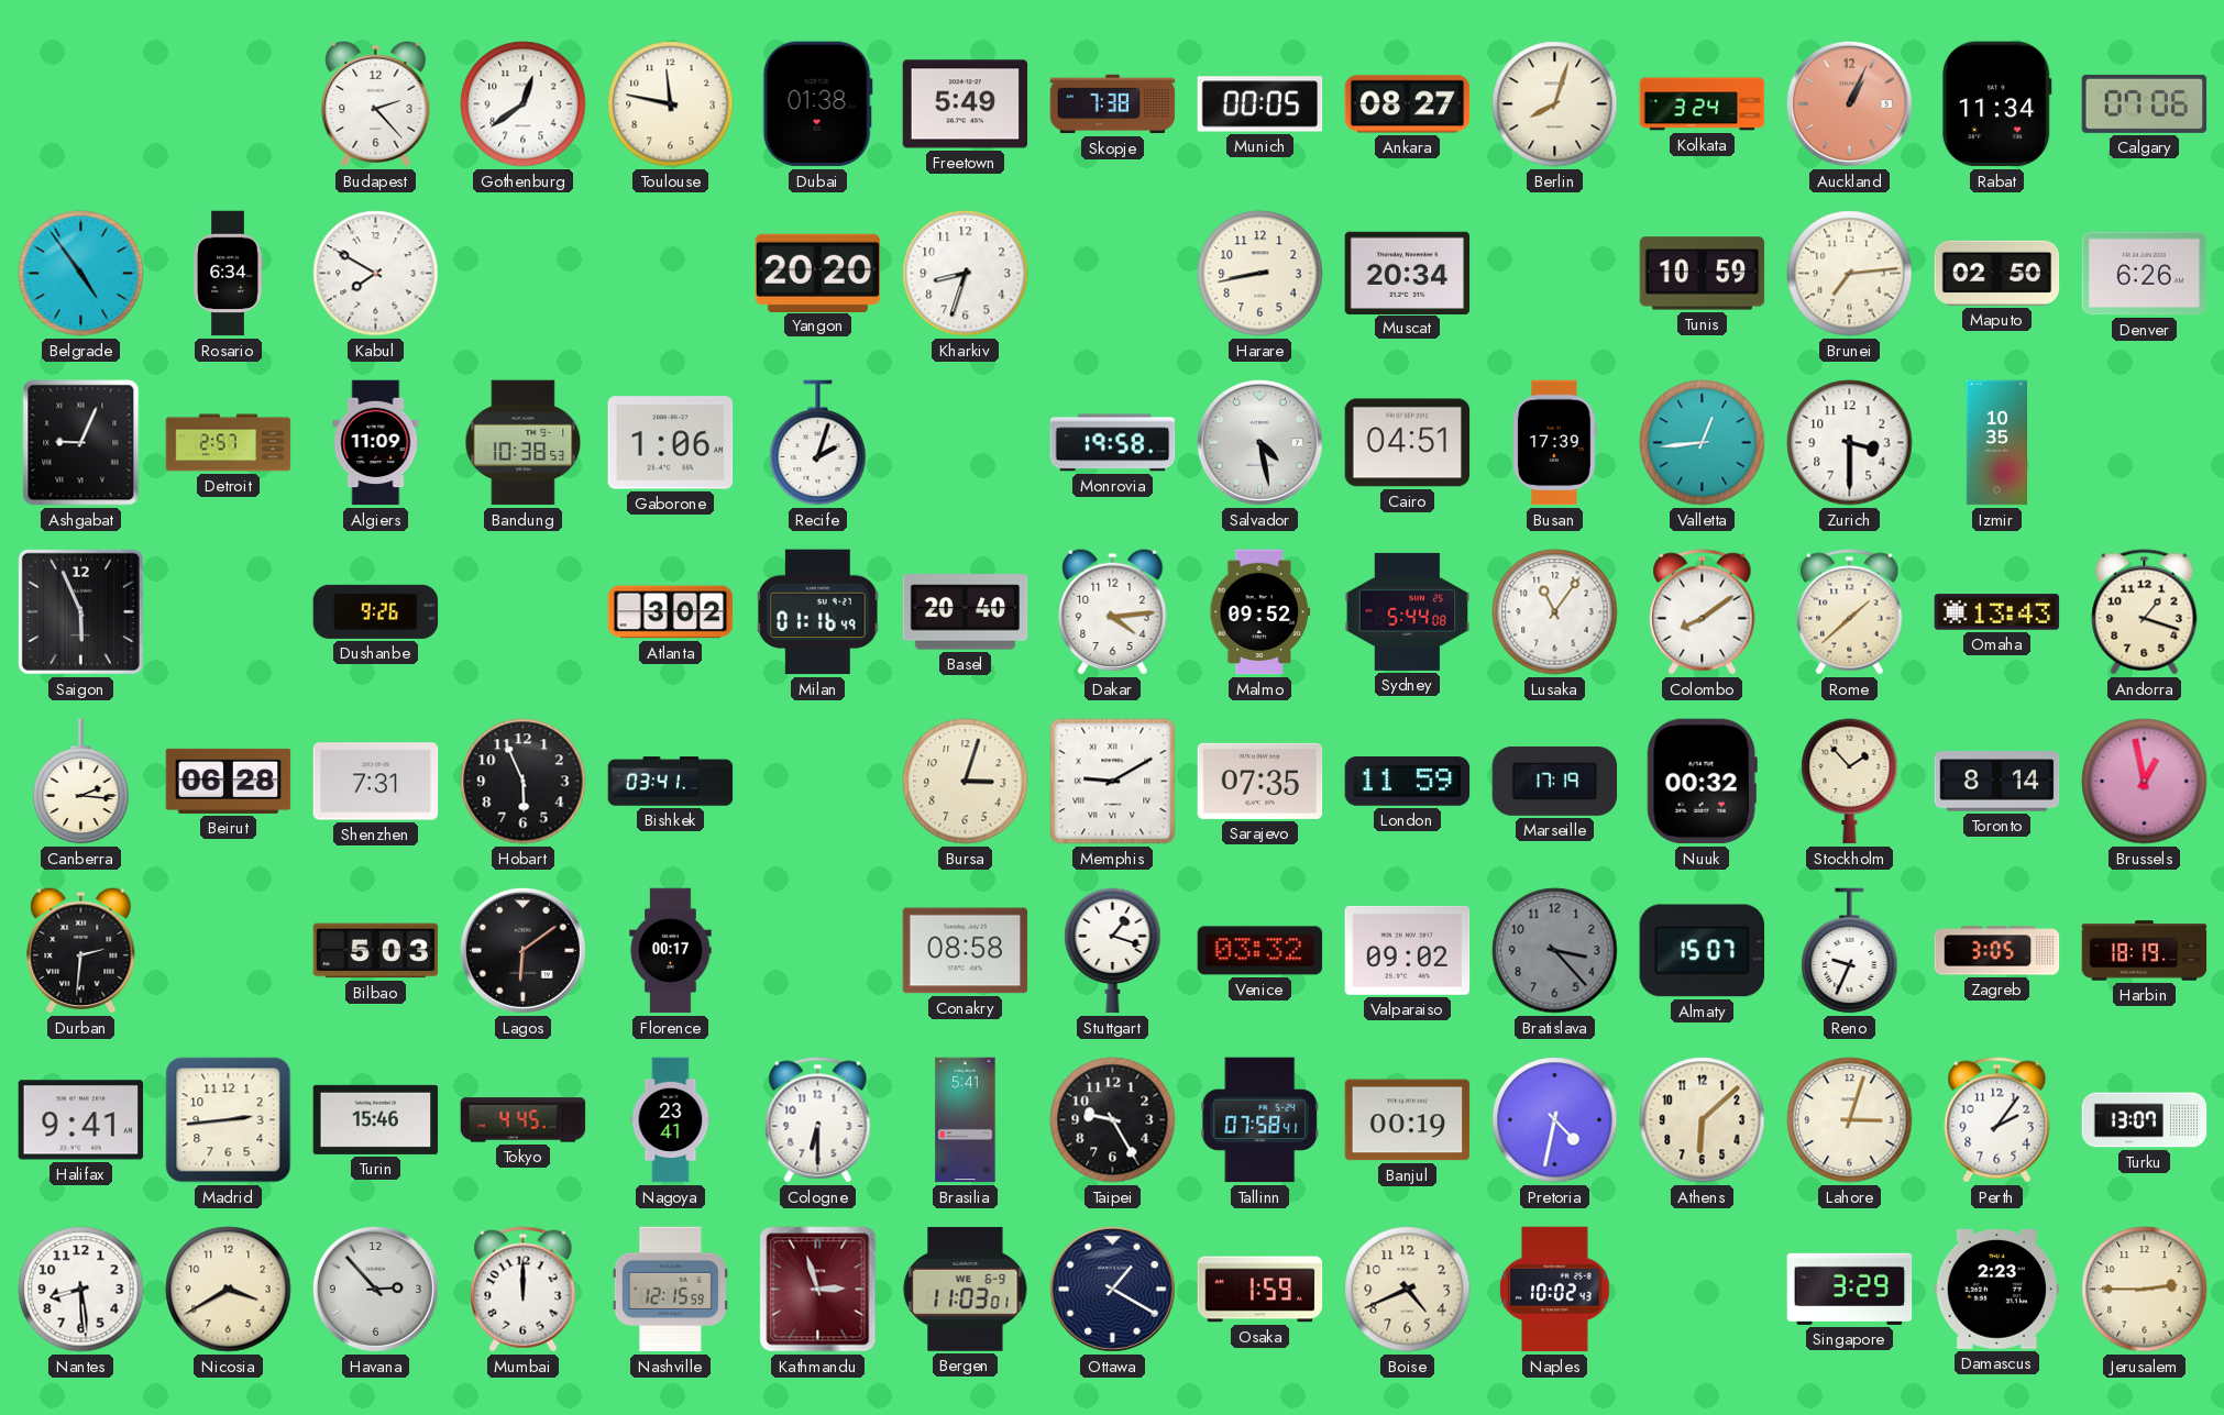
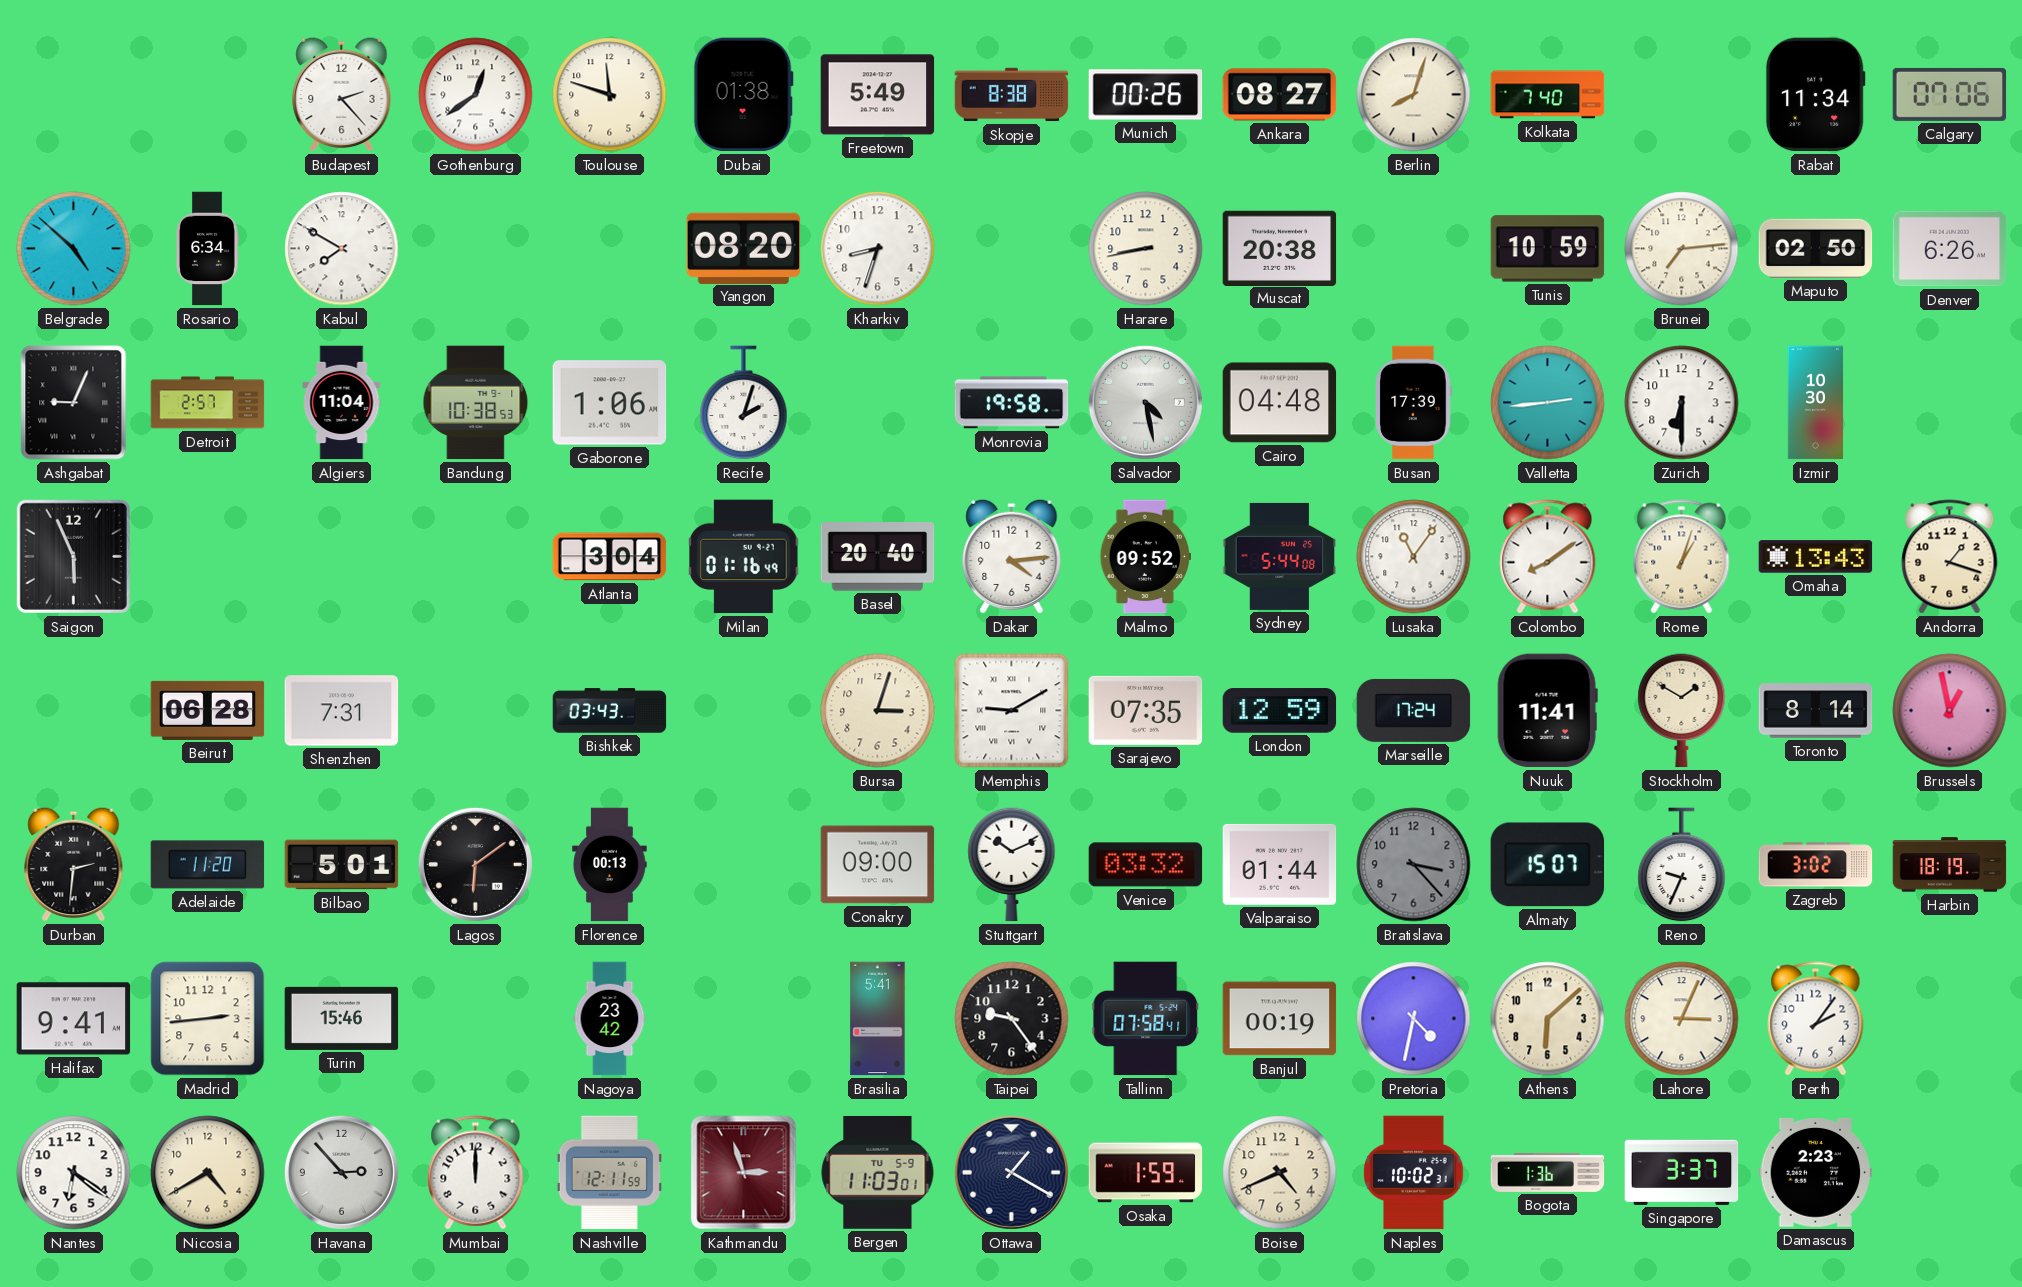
Toulouse: 11:47 -> 11:48
Skopje: 7:38 -> 8:38
Munich: 00:05 -> 00:26
Kolkata: 3:24 -> 7:40
Auckland: 1:04 -> none
Belgrade: 4:54 -> 4:52
Yangon: 20:20 -> 08:20
Muscat: 20:34 -> 20:38
Algiers: 11:09 -> 11:04
Cairo: 04:51 -> 04:48
Valletta: 12:44 -> 2:44
Zurich: 3:30 -> 6:30
Izmir: 10:35 -> 10:30
Dushanbe: 9:26 -> none
Atlanta: 3:02 -> 3:04
Rome: 1:38 -> 1:03
Canberra: 2:16 -> none
Hobart: 5:56 -> none
Bishkek: 03:41 -> 03:43
London: 11:59 -> 12:59
Marseille: 17:19 -> 17:24
Nuuk: 00:32 -> 11:41
Stockholm: 1:53 -> 1:50
Adelaide: none -> 11:20
Bilbao: 5:03 -> 5:01
Florence: 00:17 -> 00:13
Conakry: 08:58 -> 09:00
Stuttgart: 1:18 -> 10:11
Valparaiso: 09:02 -> 01:44
Zagreb: 3:05 -> 3:02
Tokyo: 4:45 -> none
Nagoya: 23:41 -> 23:42
Cologne: 6:30 -> none
Taipei: 9:25 -> 9:24
Lahore: 3:03 -> 3:04
Turku: 13:07 -> none
Nantes: 8:29 -> 6:21
Nicosia: 3:40 -> 4:40
Nashville: 12:15 -> 12:11
Bergen date: WE 6-9 -> TU 5-9
Naples: 10:02:43 -> 10:02:31
Bogota: none -> 1:36
Singapore: 3:29 -> 3:37
Jerusalem: 2:45 -> none
